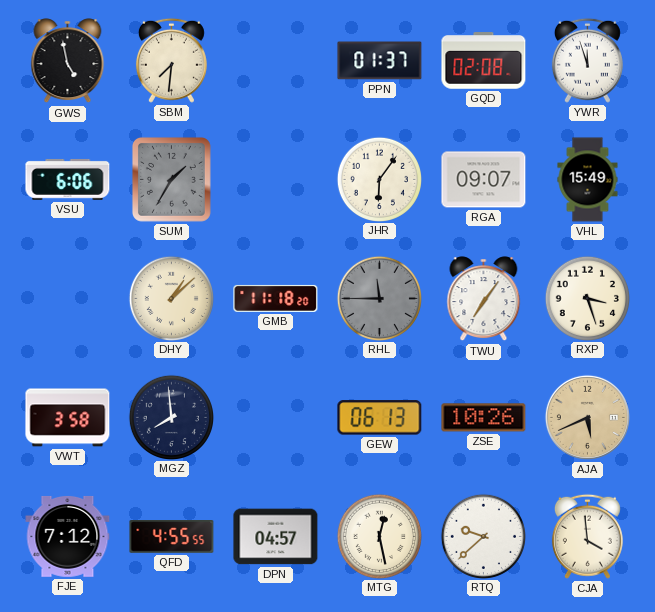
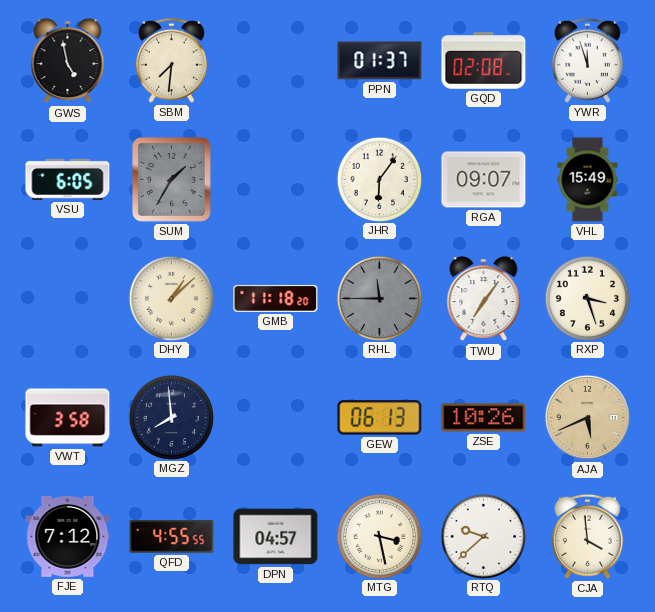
VSU: 6:06 -> 6:05
MTG: 12:28 -> 3:28
